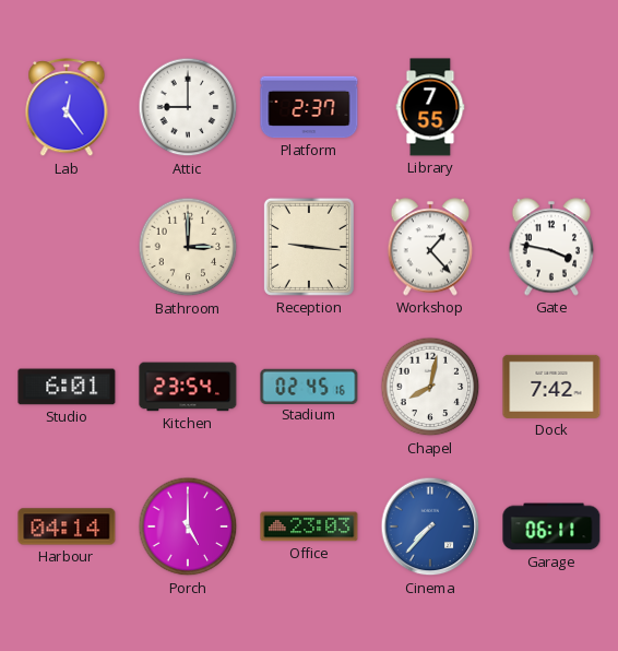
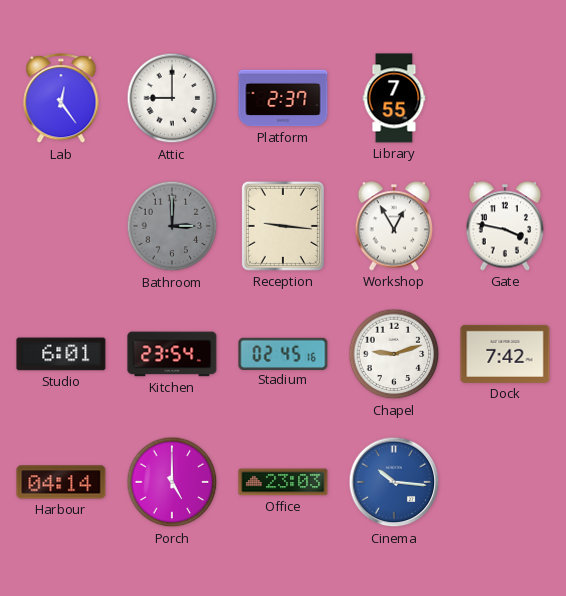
Bathroom dial: cream -> grey
Workshop: 1:23 -> 12:55
Chapel: 8:02 -> 9:12
Cinema: 7:37 -> 10:16
Garage: 06:11 -> none
